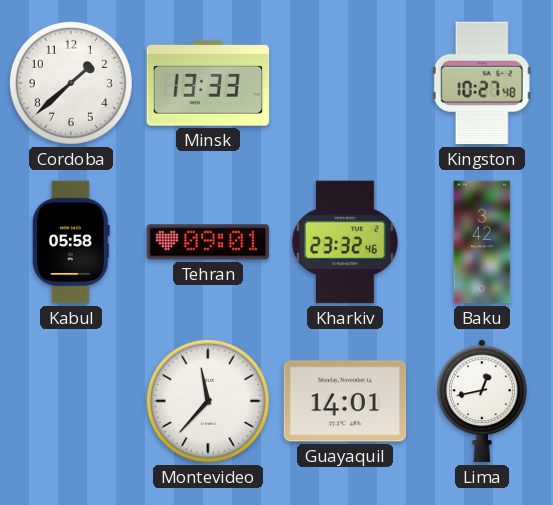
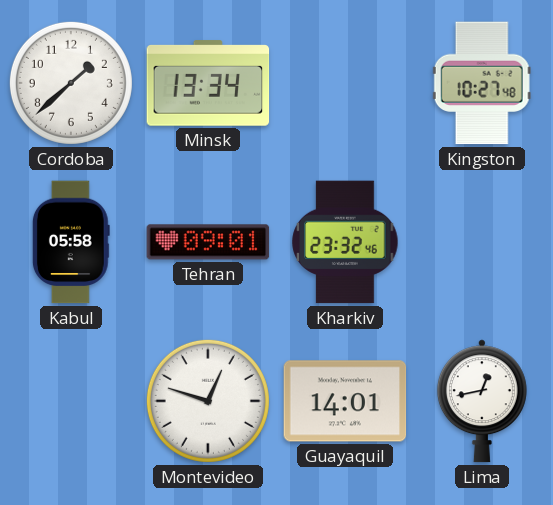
Minsk: 13:33 -> 13:34
Baku: 3:42 -> none
Montevideo: 11:37 -> 12:48
